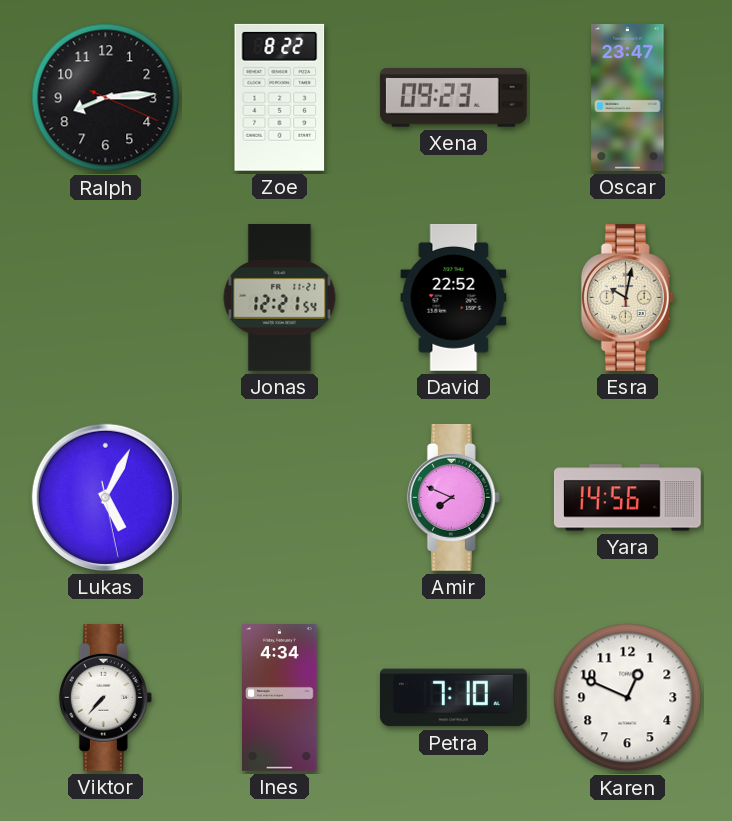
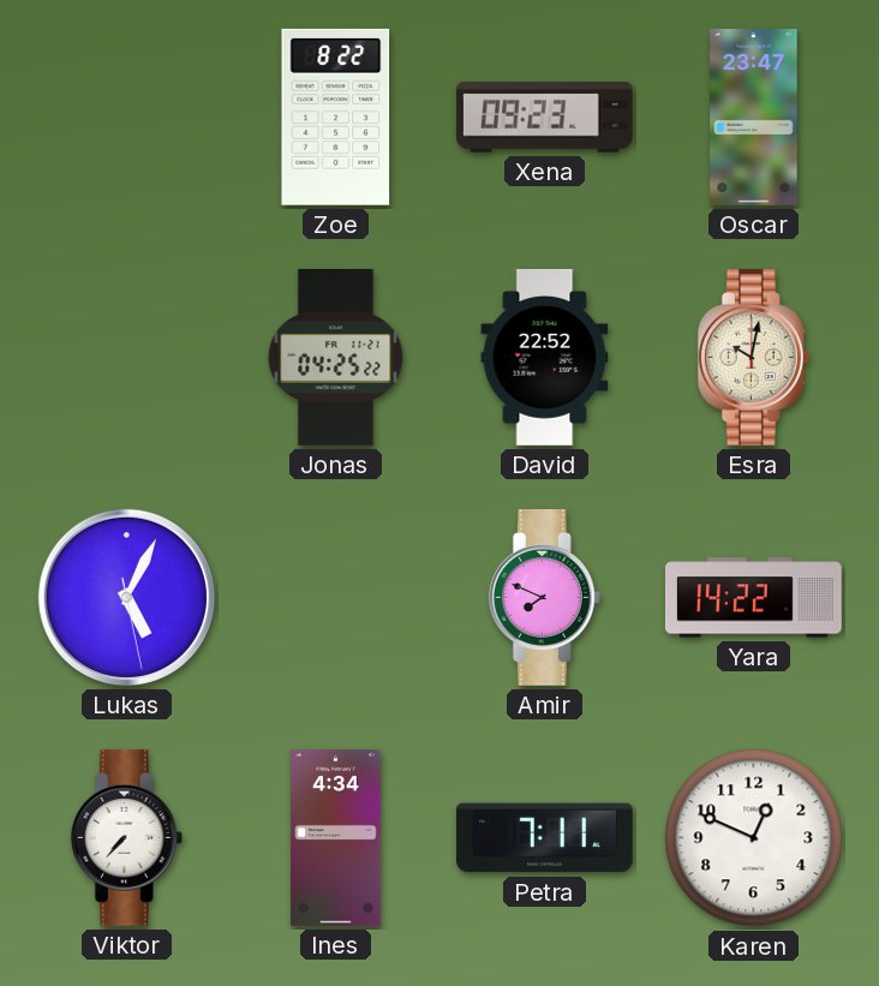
Ralph: 8:14 -> none
Jonas: 12:21 -> 04:25
Yara: 14:56 -> 14:22
Petra: 7:10 -> 7:11
